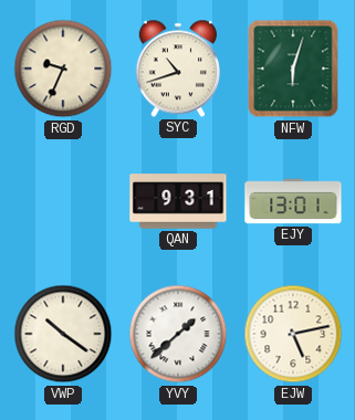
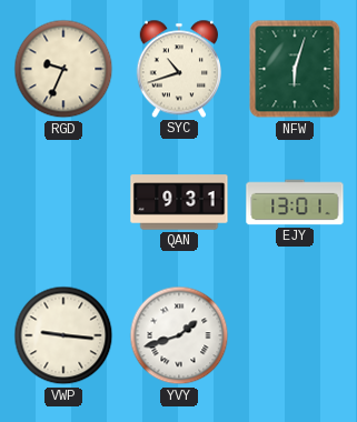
VWP: 10:21 -> 9:16
YVY: 1:38 -> 1:42
EJW: 5:13 -> none
